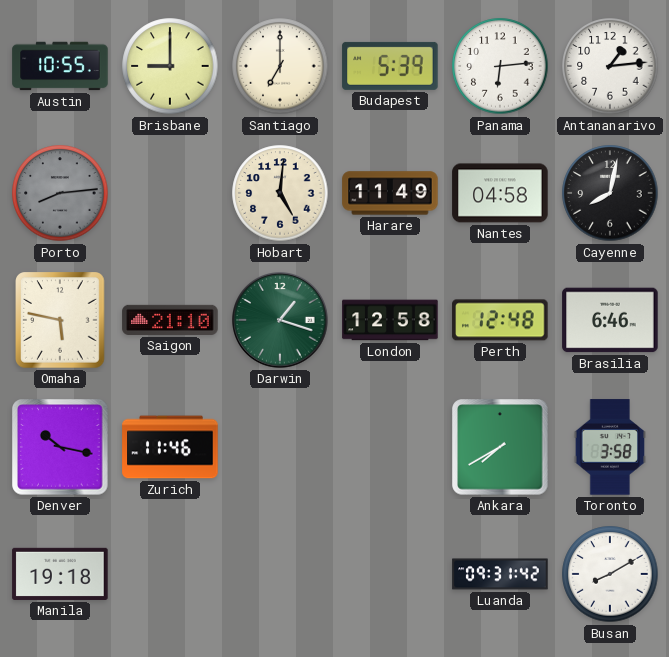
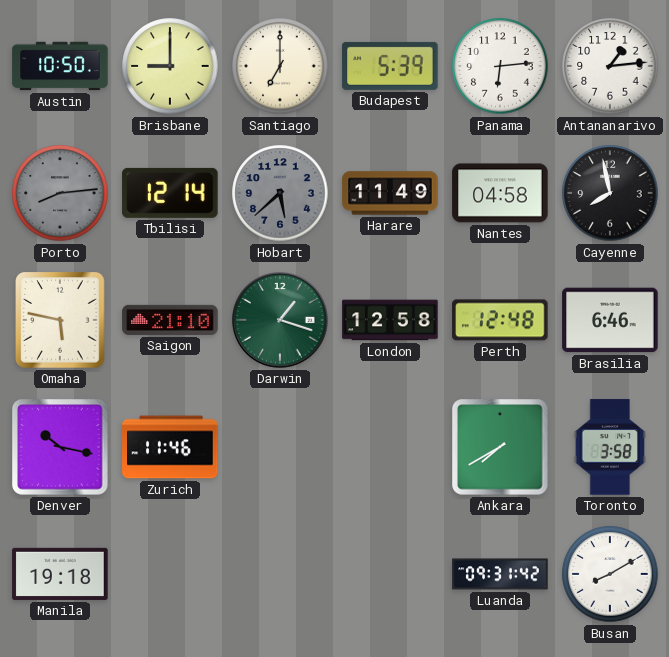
Austin: 10:55 -> 10:50
Tbilisi: none -> 12:14
Hobart: 5:01 -> 5:38
Hobart dial: cream -> grey
Cayenne: 8:02 -> 7:58
